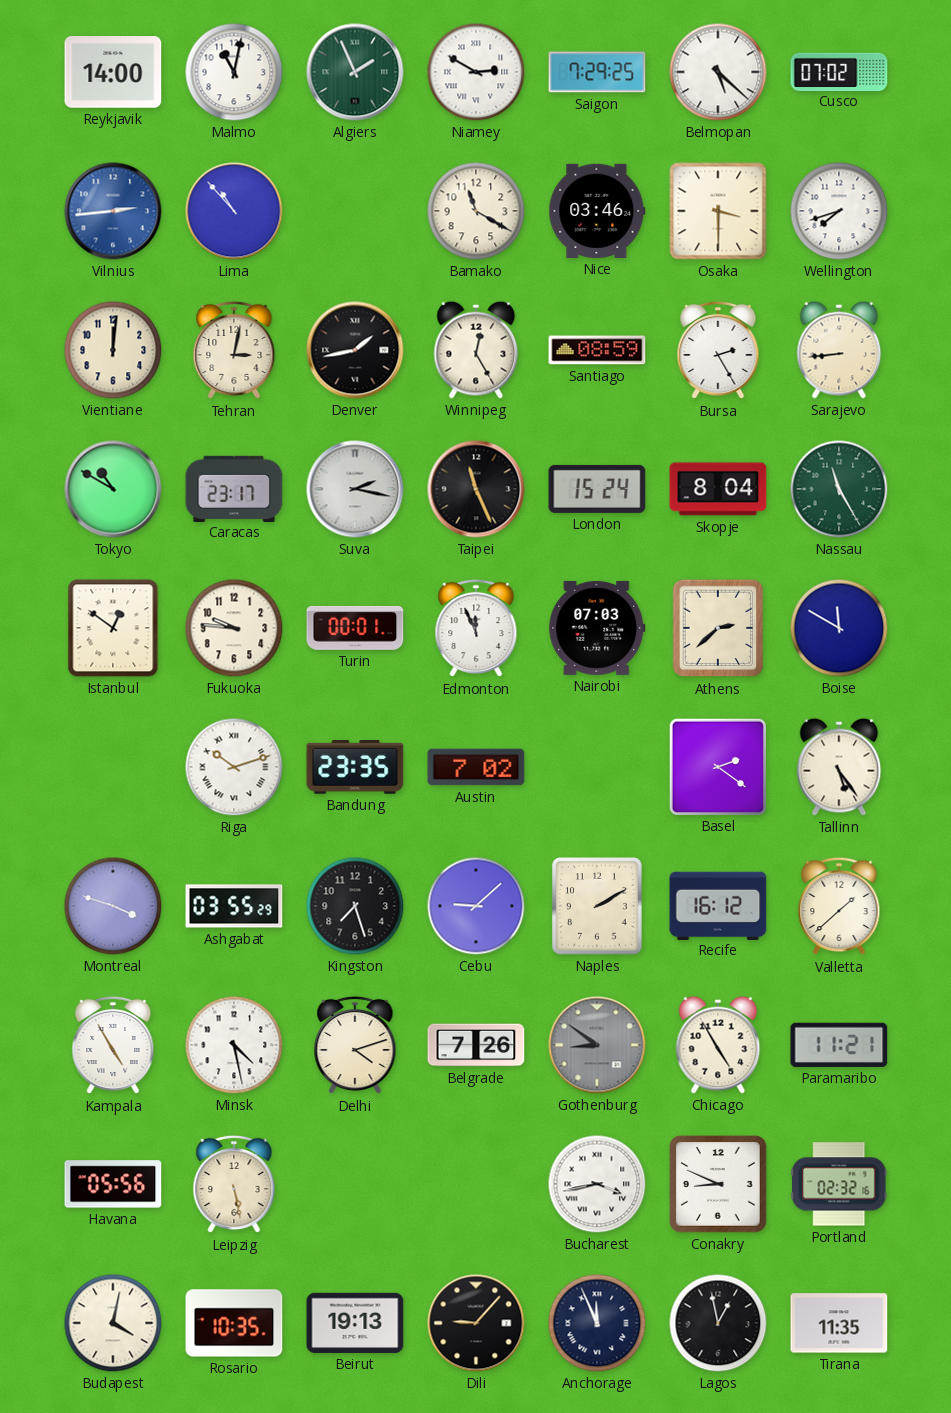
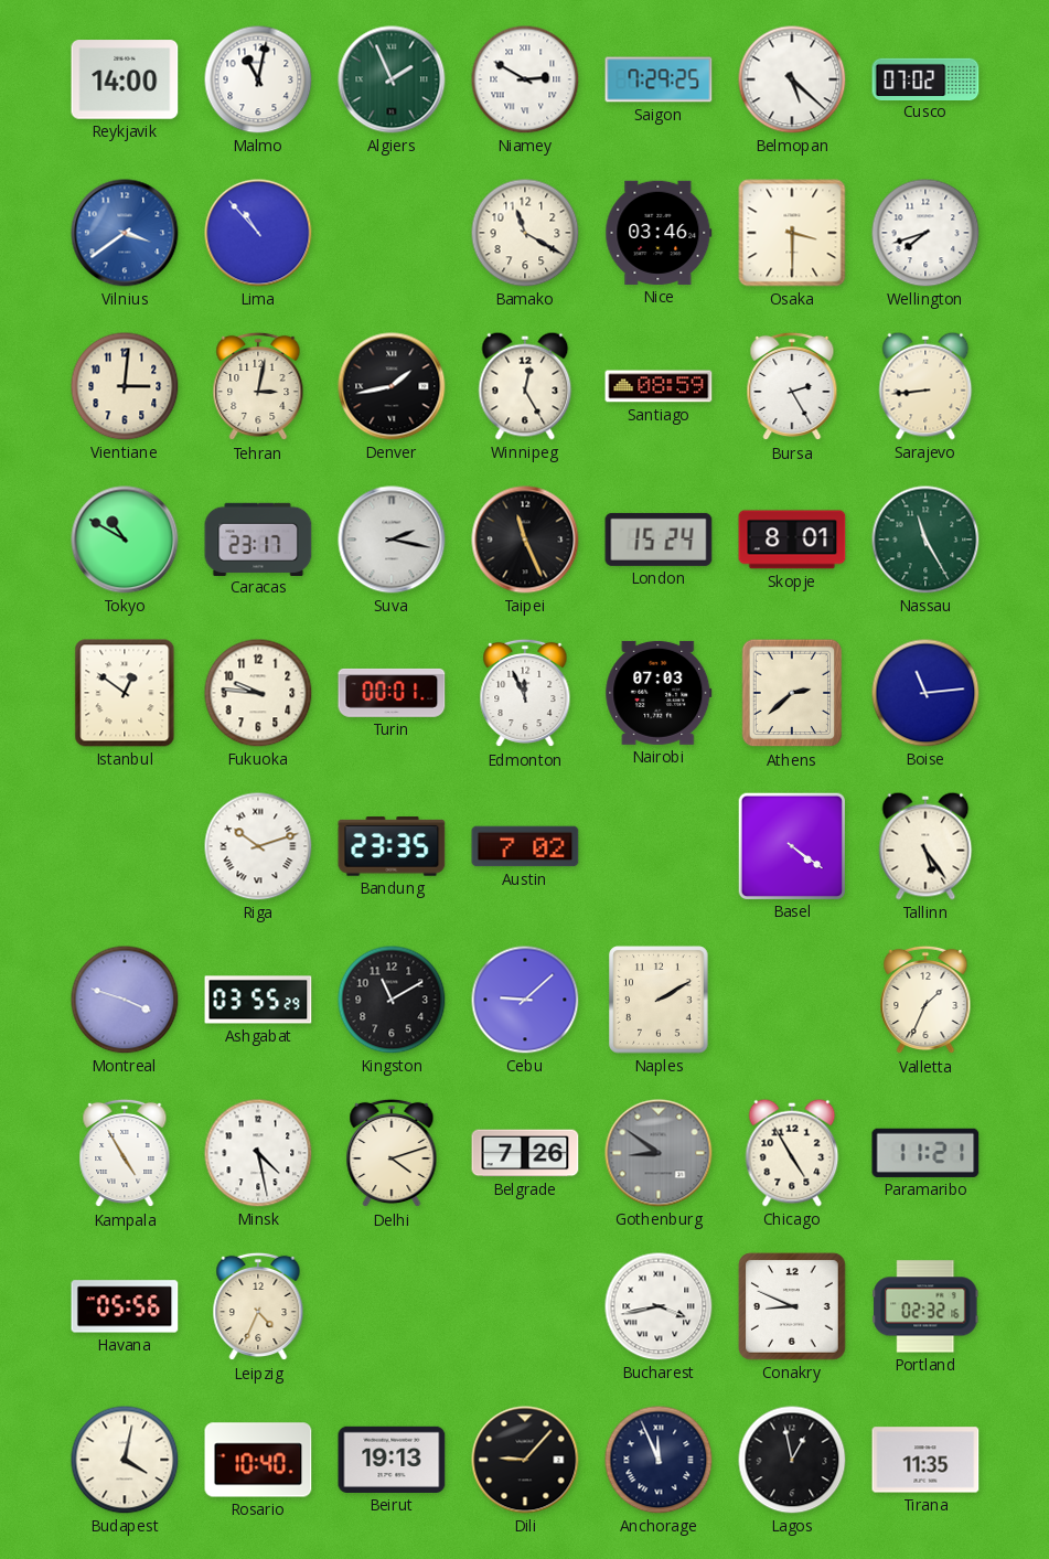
Vilnius: 2:44 -> 3:39
Vientiane: 12:01 -> 3:01
Skopje: 8:04 -> 8:01
Boise: 11:50 -> 11:14
Basel: 2:21 -> 4:21
Kingston: 7:27 -> 11:10
Recife: 16:12 -> none
Valletta: 1:38 -> 1:34
Leipzig: 5:28 -> 4:34
Rosario: 10:35 -> 10:40
